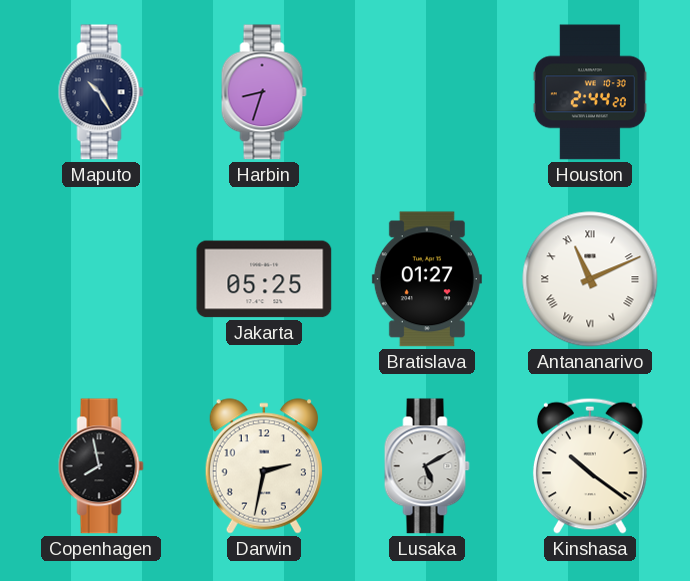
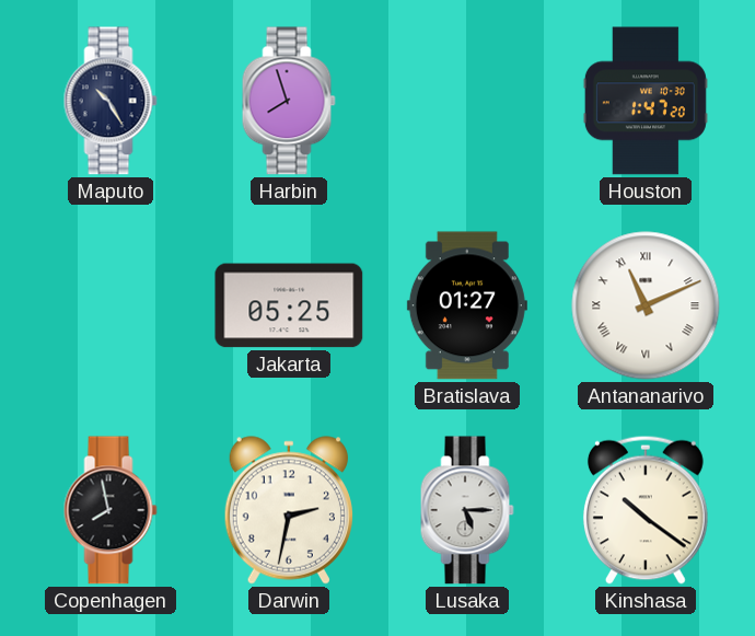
Harbin: 8:33 -> 7:57
Houston: 2:44 -> 1:47
Lusaka: 5:10 -> 5:15
